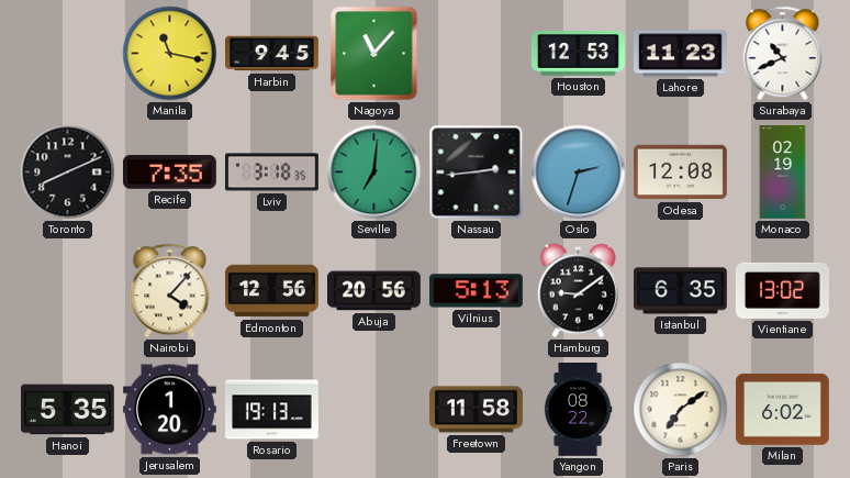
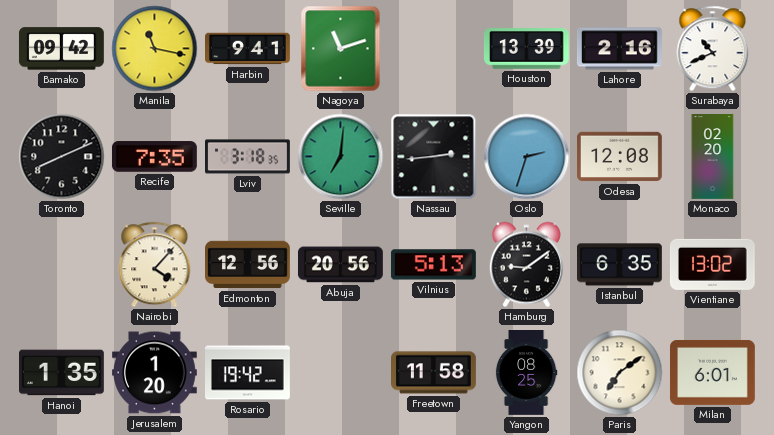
Bamako: none -> 09:42
Harbin: 9:45 -> 9:41
Nagoya: 11:07 -> 11:12
Houston: 12:53 -> 13:39
Lahore: 11:23 -> 2:16
Monaco: 02:19 -> 02:20
Hanoi: 5:35 -> 1:35
Rosario: 19:13 -> 19:42
Yangon: 08:22 -> 08:25
Milan: 6:02 -> 6:01
